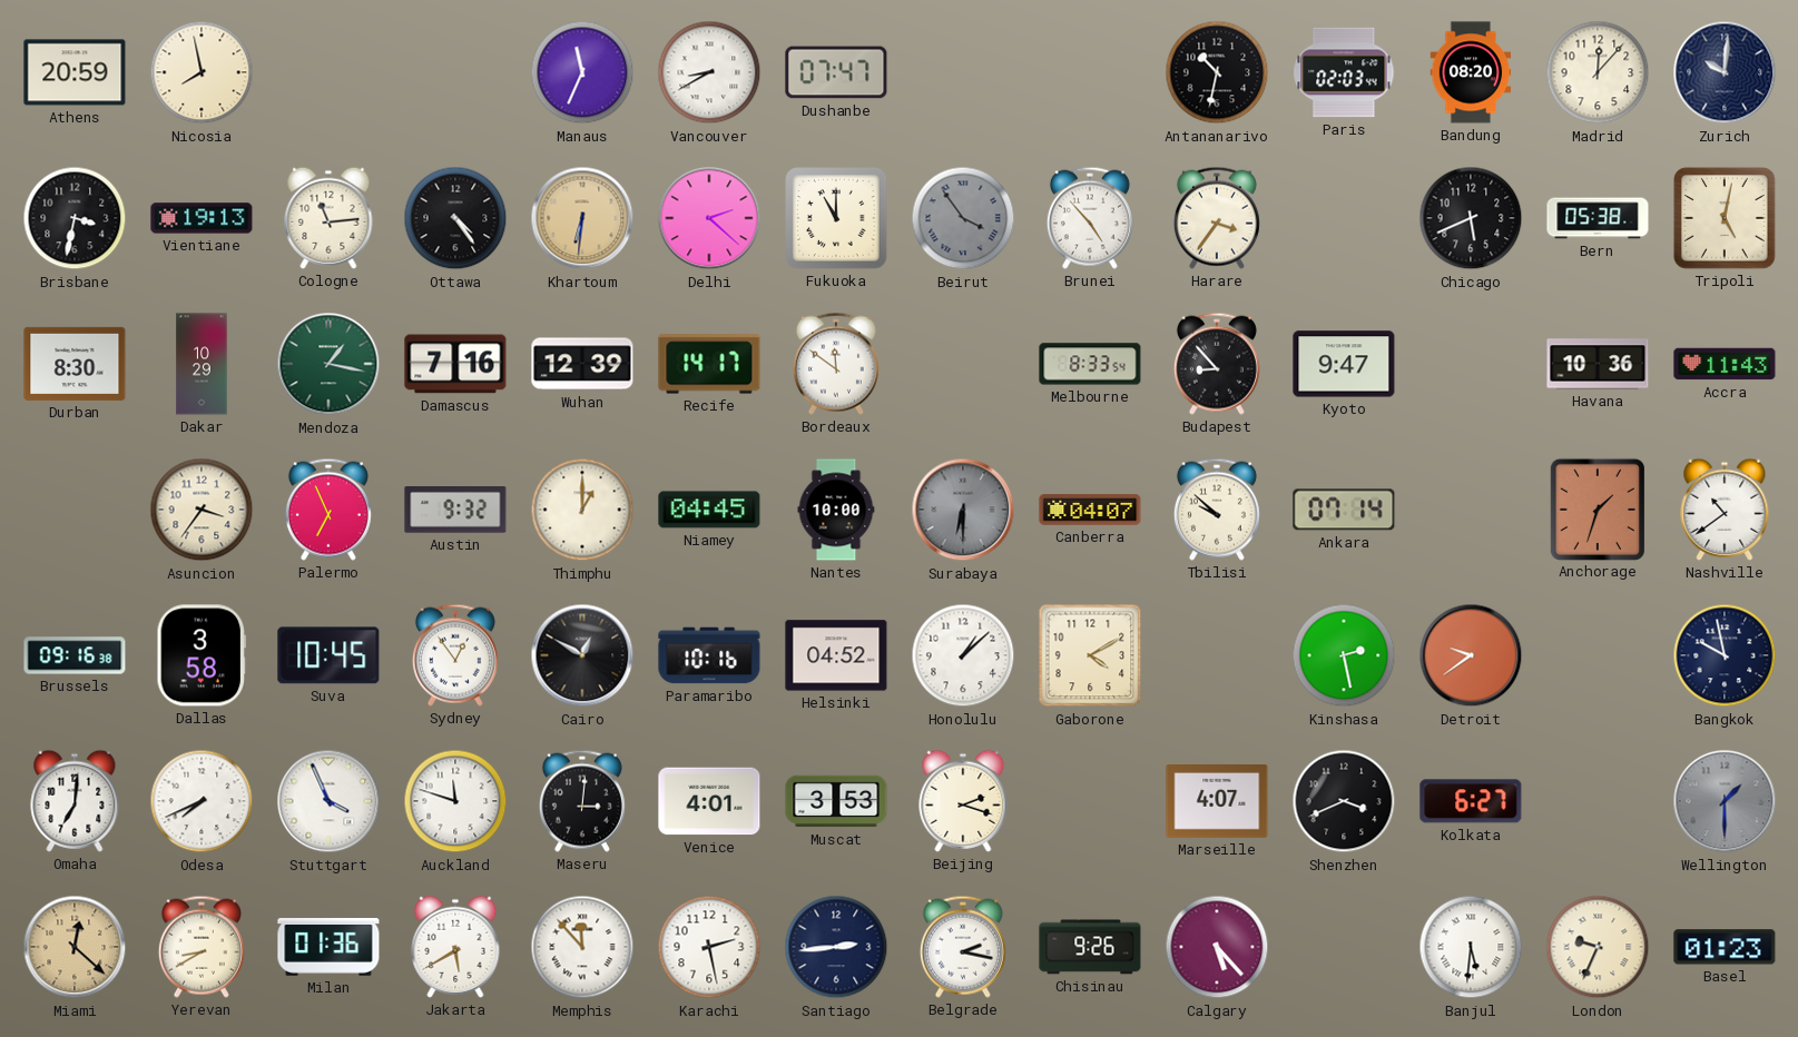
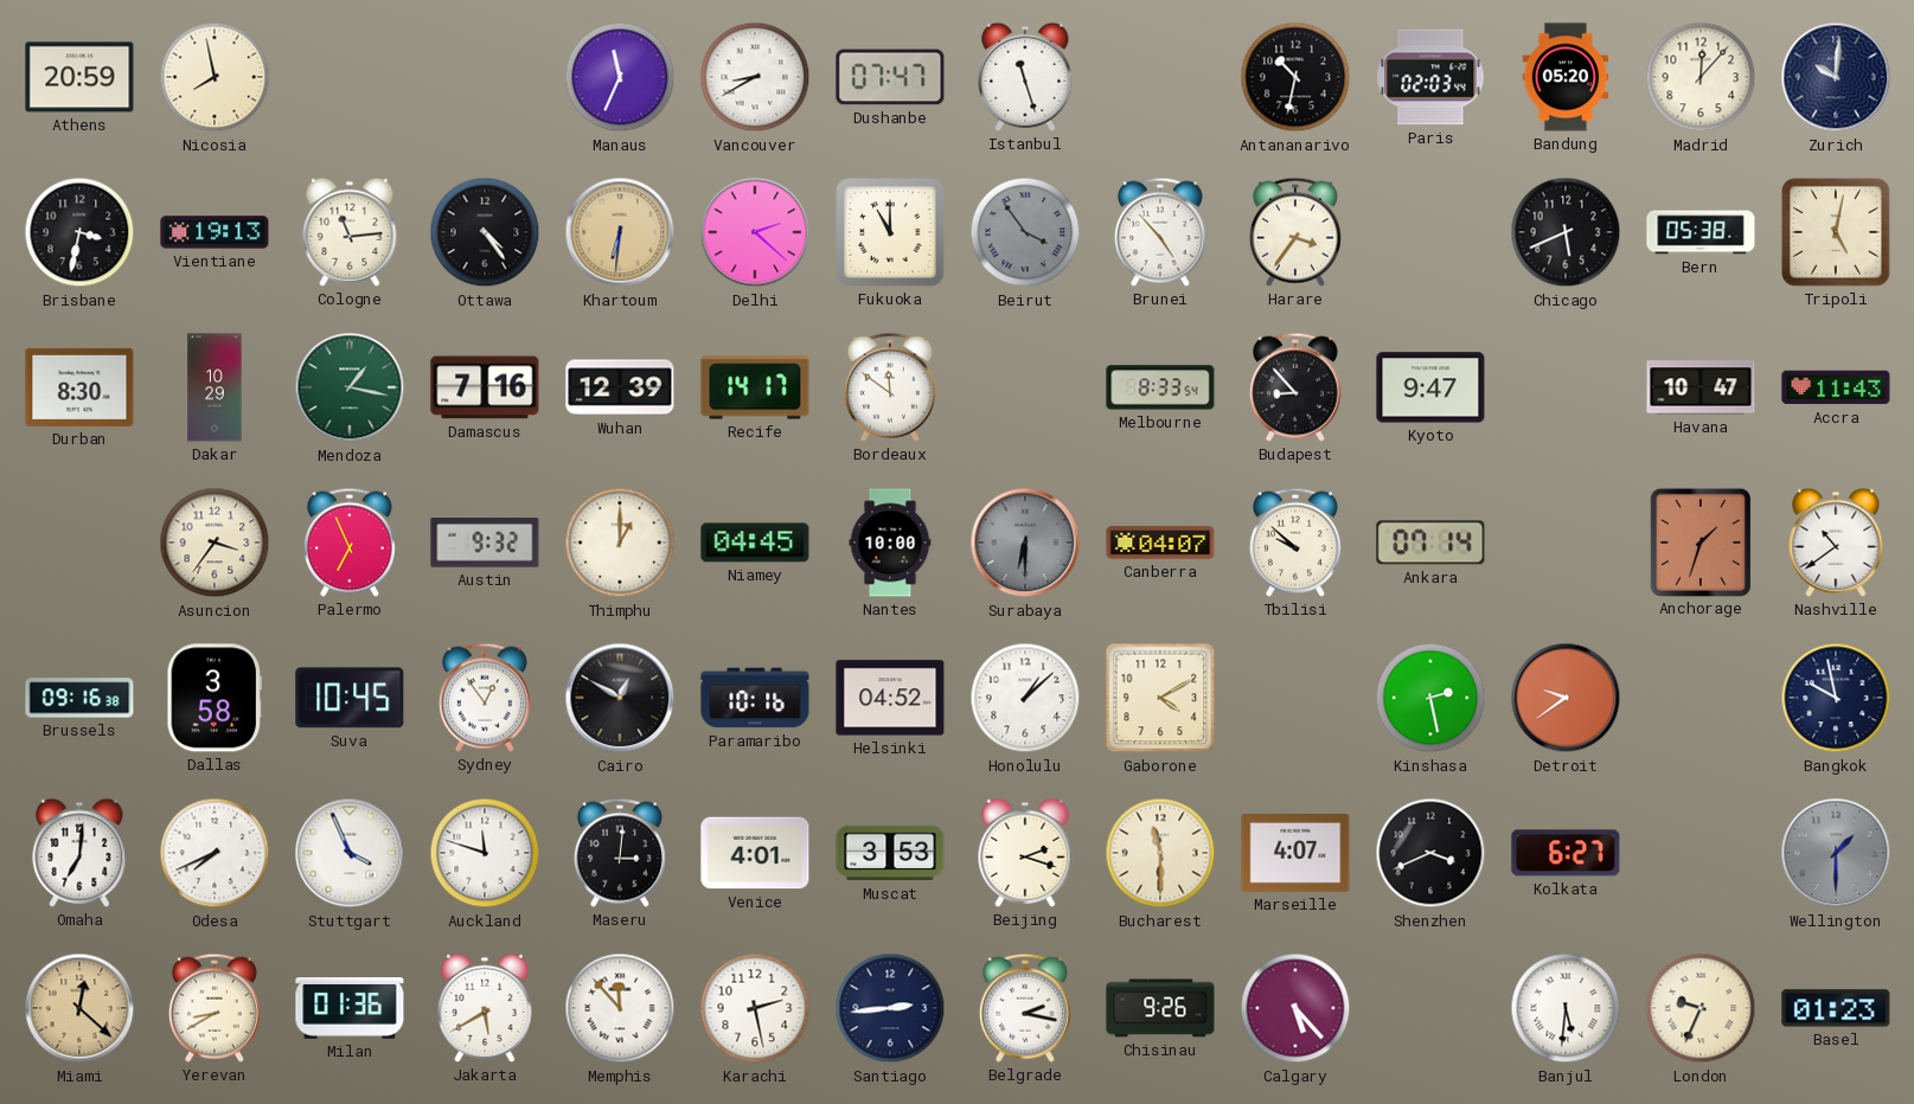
Istanbul: none -> 11:27
Bandung: 08:20 -> 05:20
Havana: 10:36 -> 10:47
Bucharest: none -> 11:30
